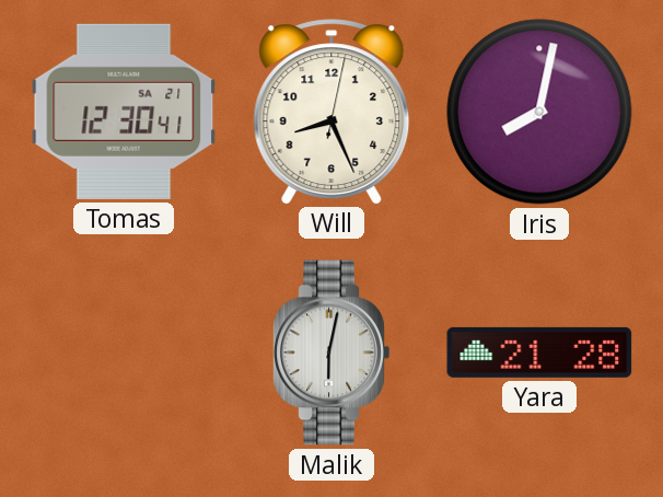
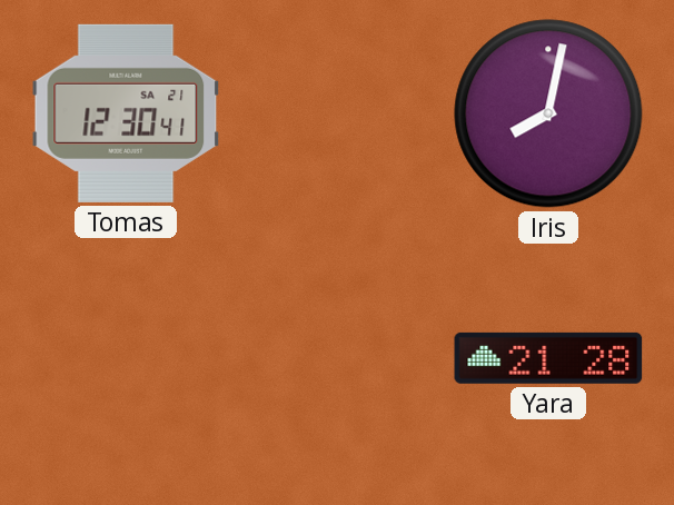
Will: 8:26 -> none
Malik: 6:02 -> none
